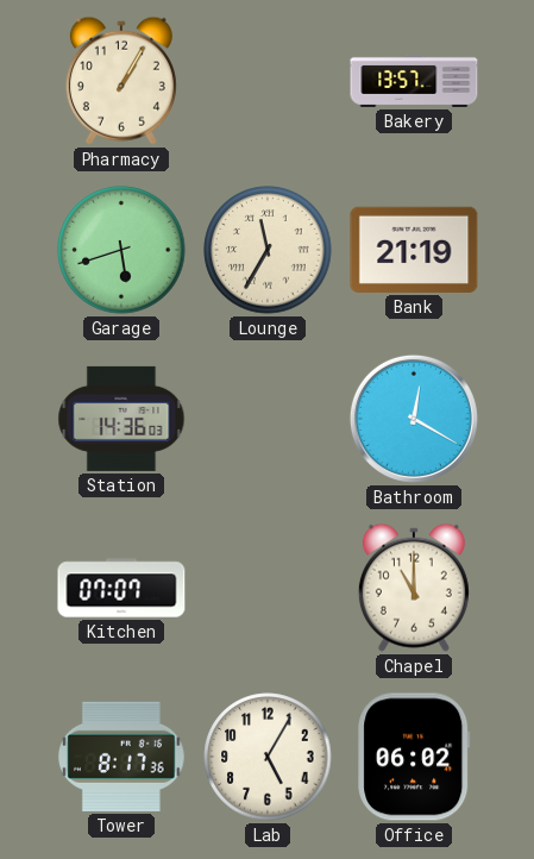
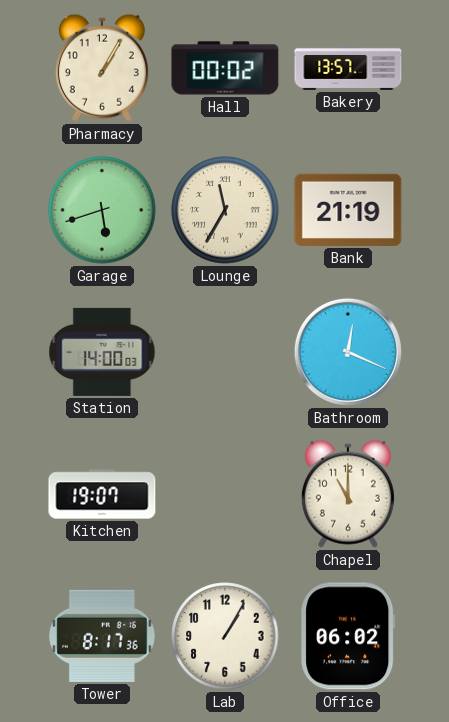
Hall: none -> 00:02
Station: 14:36 -> 14:00
Bathroom: 12:20 -> 12:19
Kitchen: 07:07 -> 19:07
Lab: 5:05 -> 1:05
